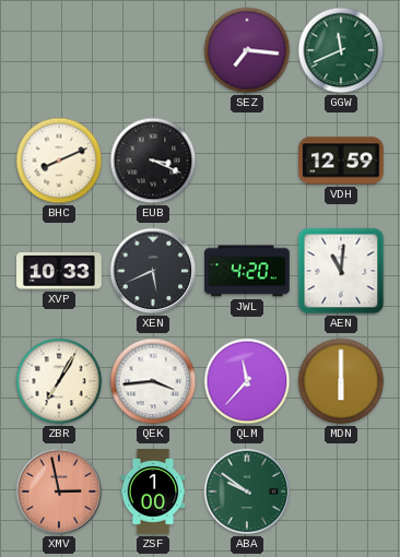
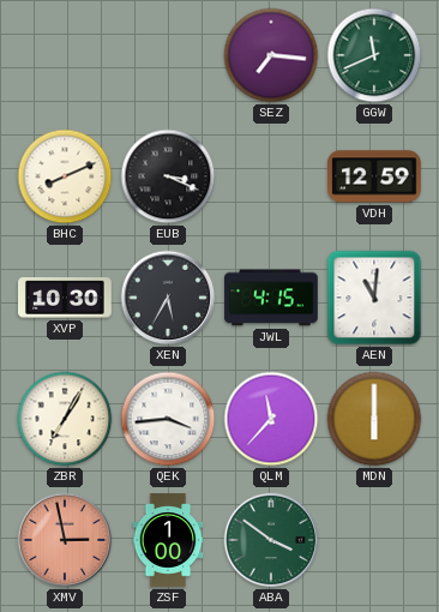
XVP: 10:33 -> 10:30
XEN: 5:41 -> 5:35
JWL: 4:20 -> 4:15
ABA: 9:51 -> 3:51
